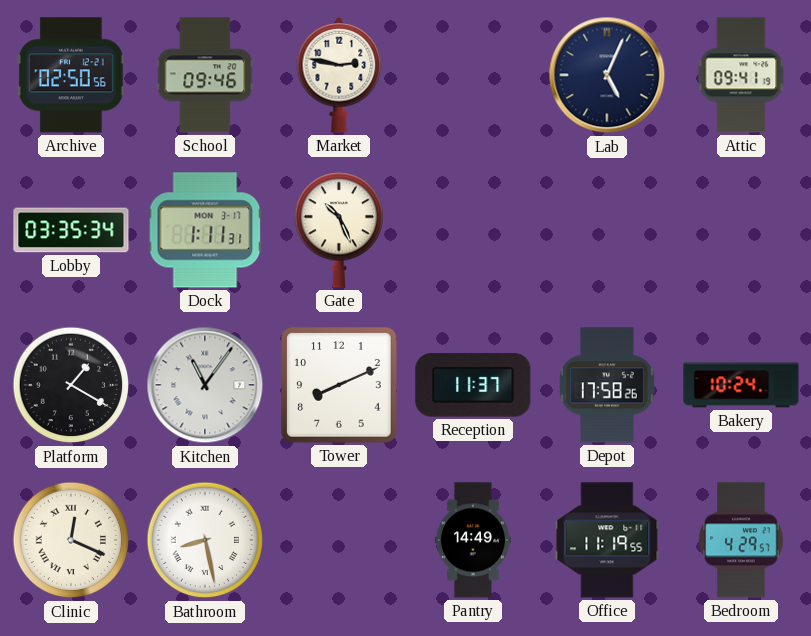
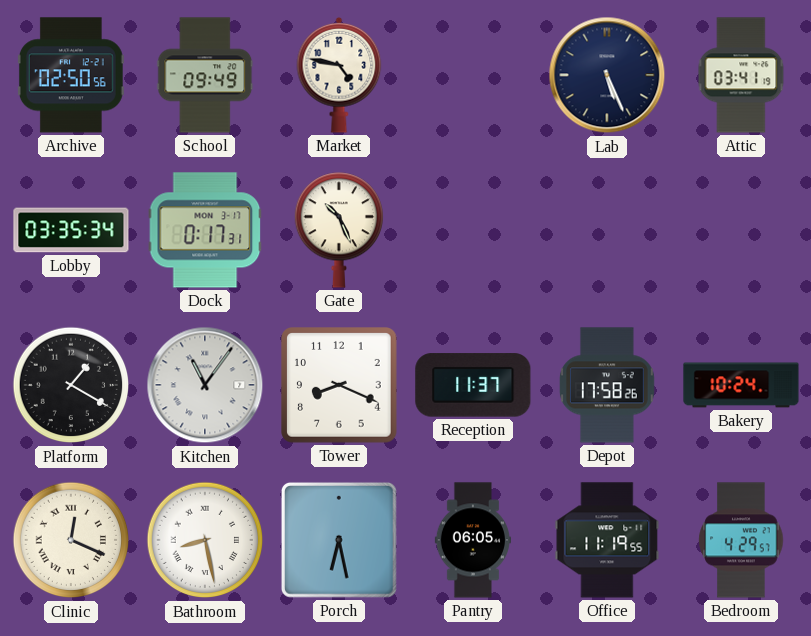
School: 09:46 -> 09:49
Market: 2:47 -> 4:47
Lab: 5:04 -> 5:26
Attic: 09:41 -> 03:41
Dock: 1:11 -> 0:17
Tower: 8:11 -> 8:19
Porch: none -> 6:28
Pantry: 14:49 -> 06:05
